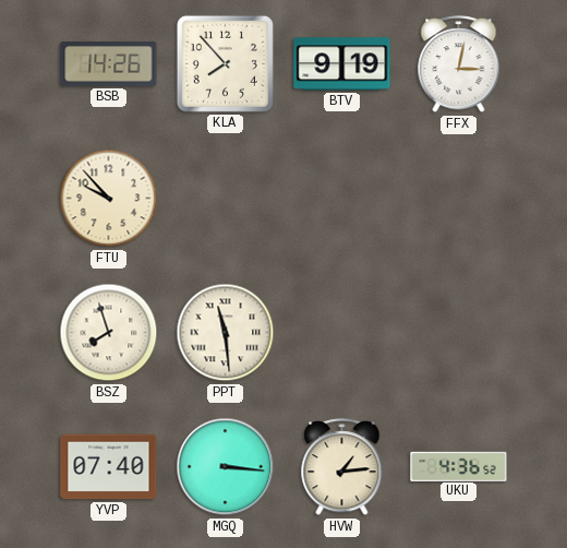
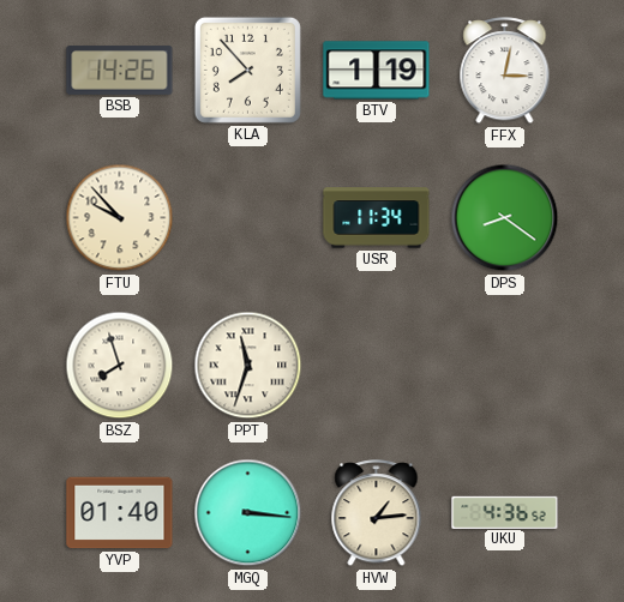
BTV: 9:19 -> 1:19
USR: none -> 11:34
DPS: none -> 8:21
PPT: 11:29 -> 11:33
YVP: 07:40 -> 01:40
